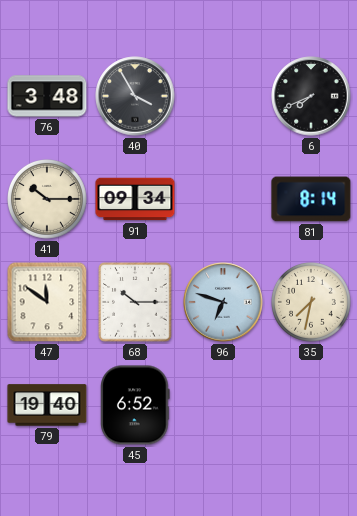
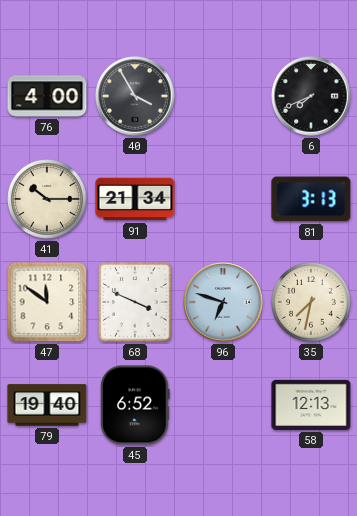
76: 3:48 -> 4:00
91: 09:34 -> 21:34
81: 8:14 -> 3:13
68: 10:15 -> 3:49
58: none -> 12:13
